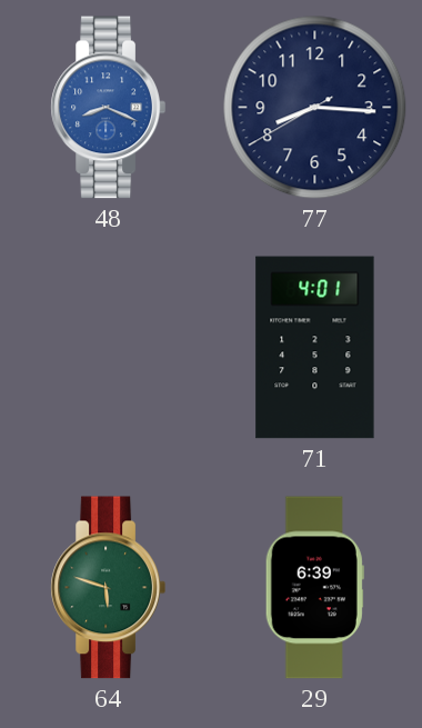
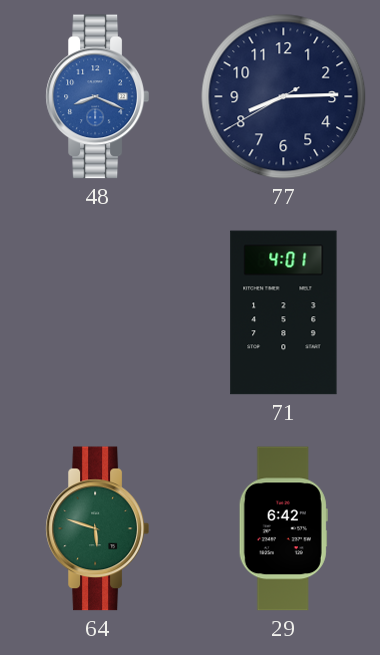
77: 8:15 -> 8:14
29: 6:39 -> 6:42
